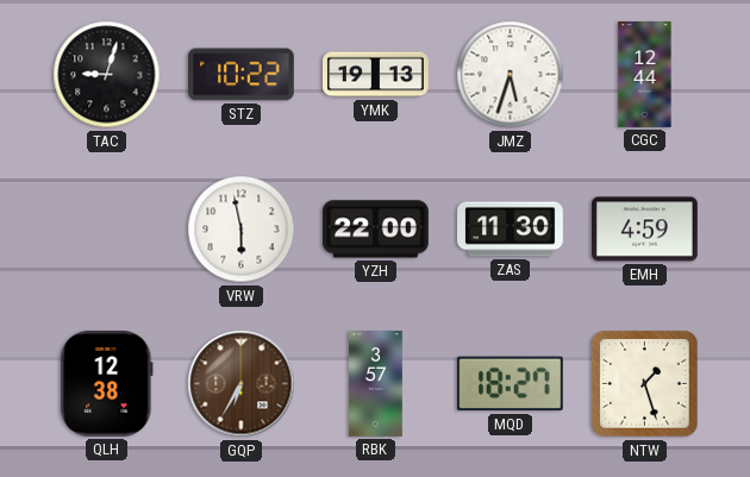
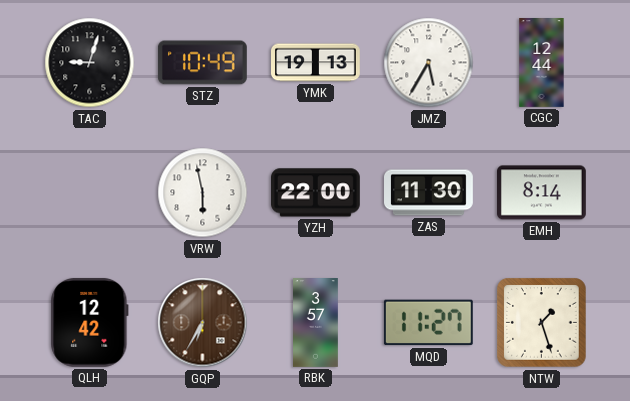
STZ: 10:22 -> 10:49
JMZ: 5:33 -> 5:35
EMH: 4:59 -> 8:14
QLH: 12:38 -> 12:42
MQD: 18:27 -> 11:27
